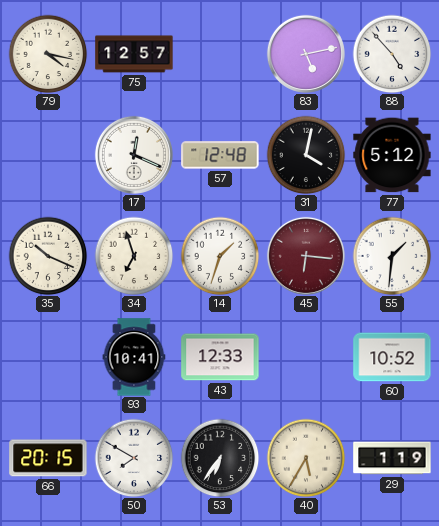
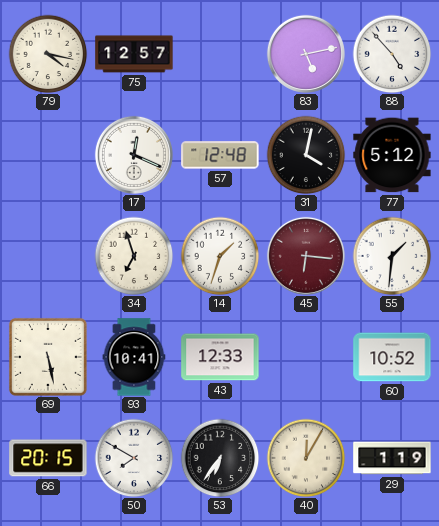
35: 10:19 -> none
69: none -> 5:28
40: 5:35 -> 12:05
